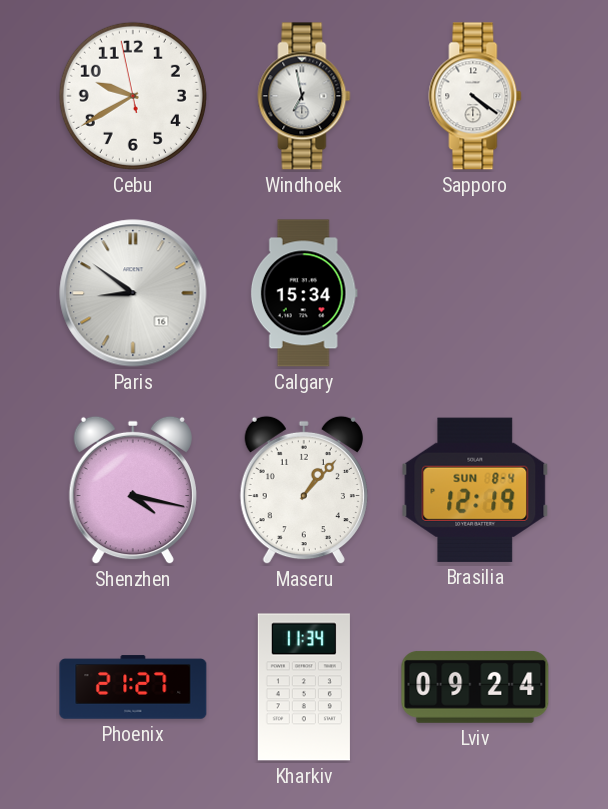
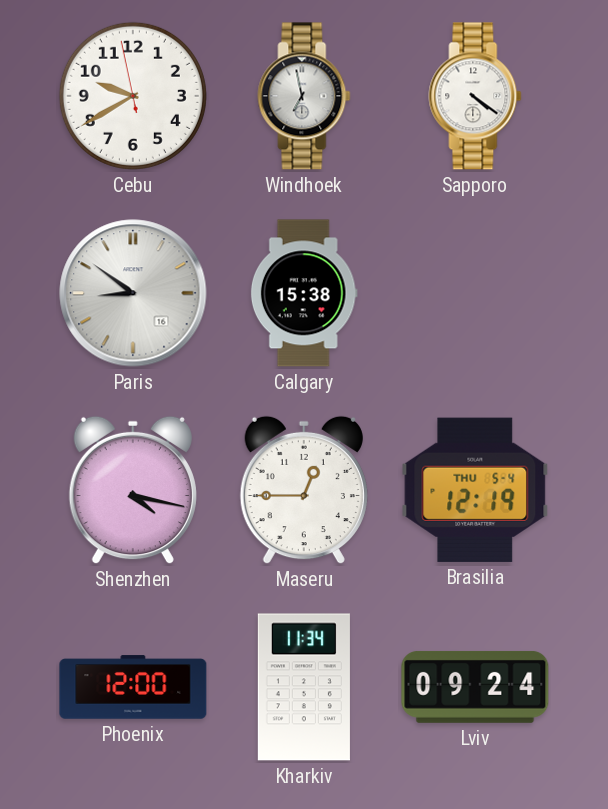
Calgary: 15:34 -> 15:38
Maseru: 1:07 -> 12:45
Brasilia date: SUN 8-4 -> THU 5-4
Phoenix: 21:27 -> 12:00
